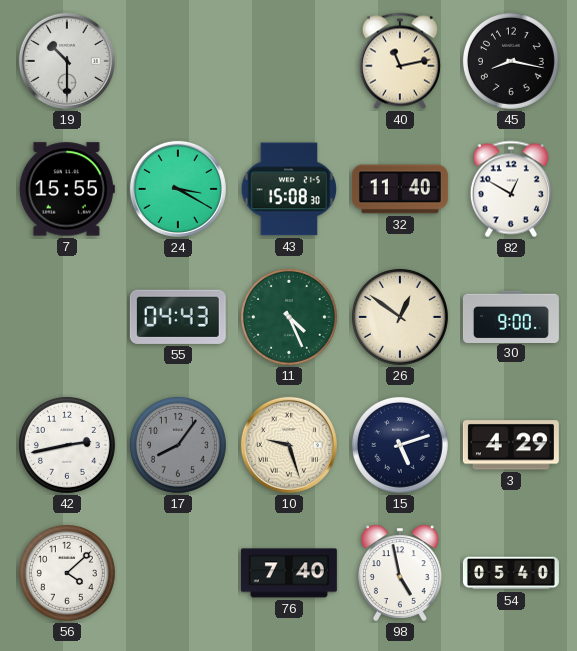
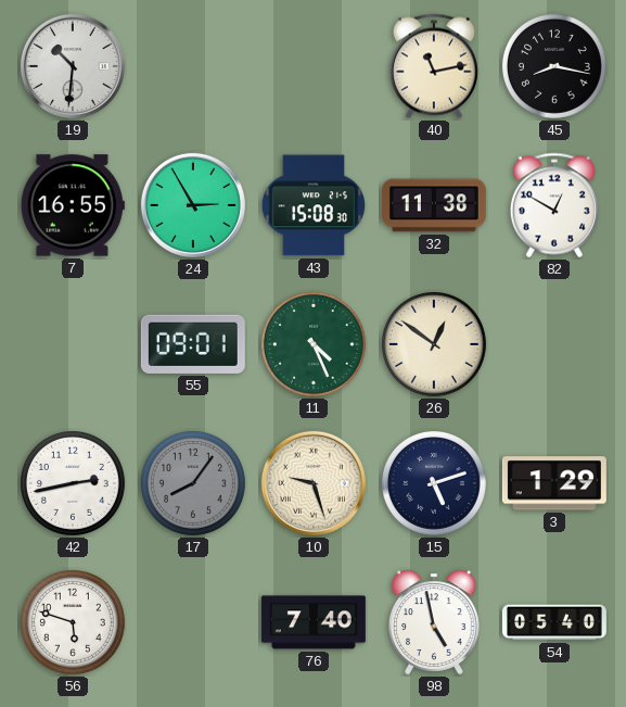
19: 10:30 -> 10:31
7: 15:55 -> 16:55
24: 3:20 -> 2:55
32: 11:40 -> 11:38
55: 04:43 -> 09:01
30: 9:00 -> none
3: 4:29 -> 1:29
56: 4:08 -> 5:48
